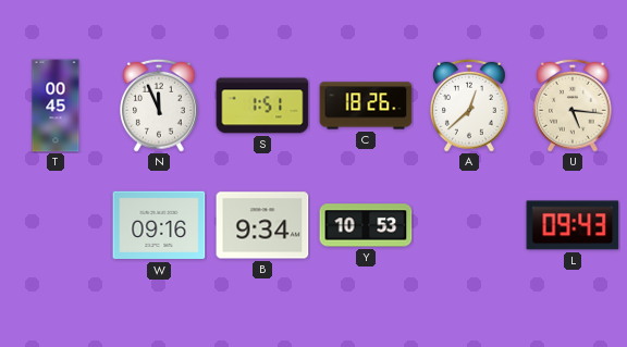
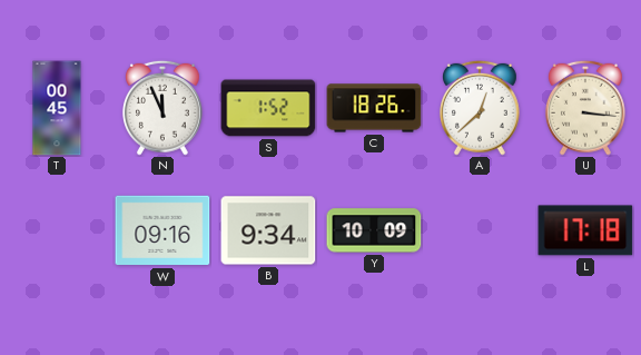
S: 1:51 -> 1:52
U: 5:16 -> 3:16
Y: 10:53 -> 10:09
L: 09:43 -> 17:18
